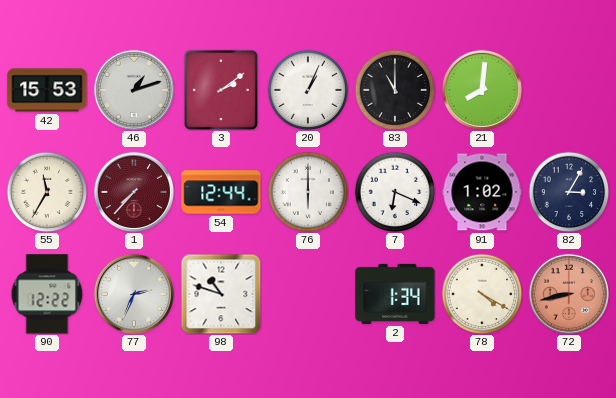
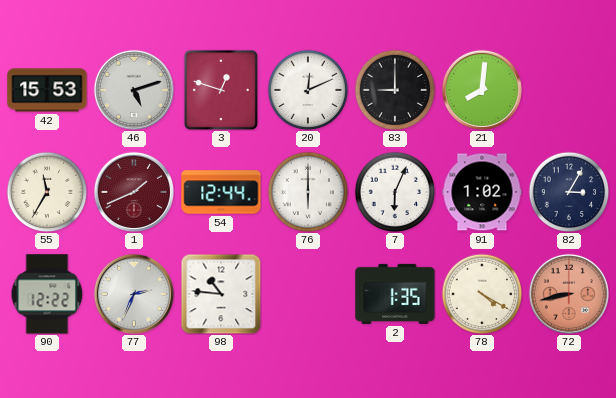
46: 1:12 -> 5:12
3: 2:09 -> 12:48
20: 1:04 -> 12:11
83: 11:00 -> 9:00
1: 7:37 -> 1:41
7: 6:19 -> 6:04
98: 10:48 -> 10:46
2: 1:34 -> 1:35
